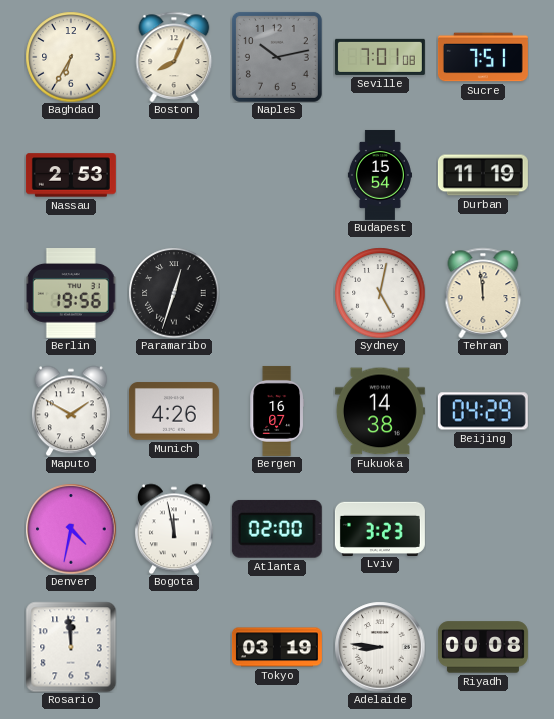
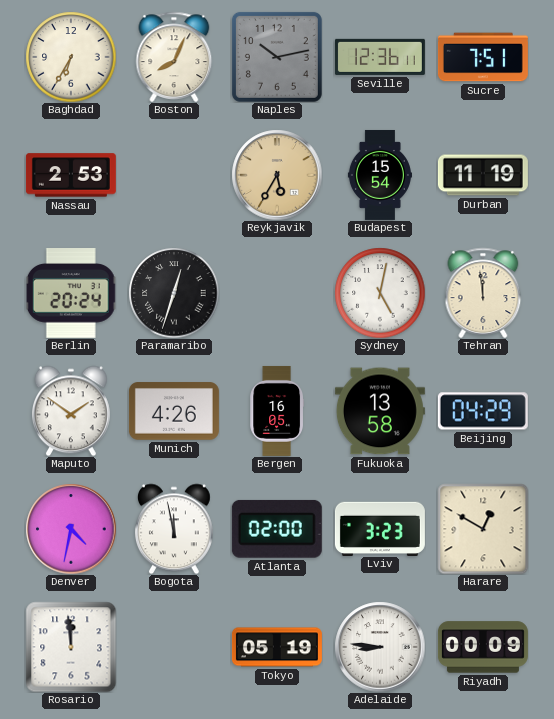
Seville: 7:01 -> 12:36
Reykjavik: none -> 5:35
Berlin: 19:56 -> 20:24
Maputo: 1:50 -> 1:51
Bergen: 16:07 -> 16:05
Fukuoka: 14:38 -> 13:58
Harare: none -> 12:50
Tokyo: 03:19 -> 05:19
Riyadh: 00:08 -> 00:09
